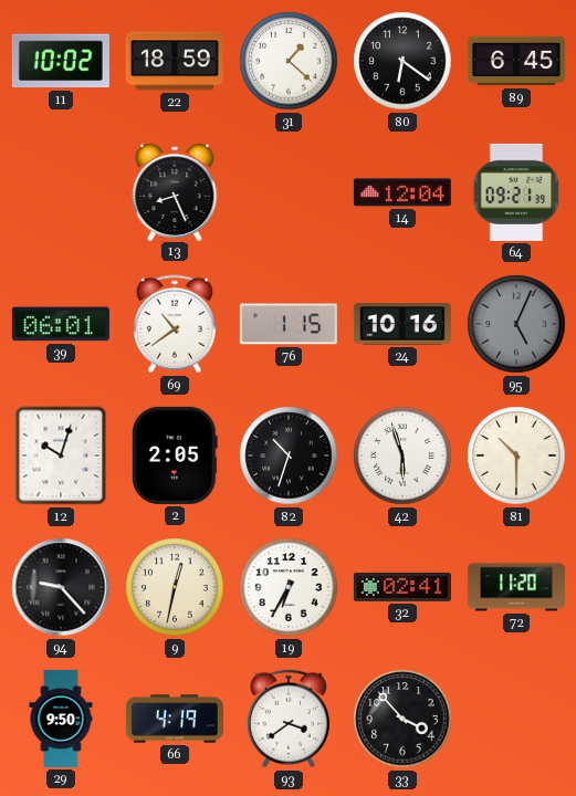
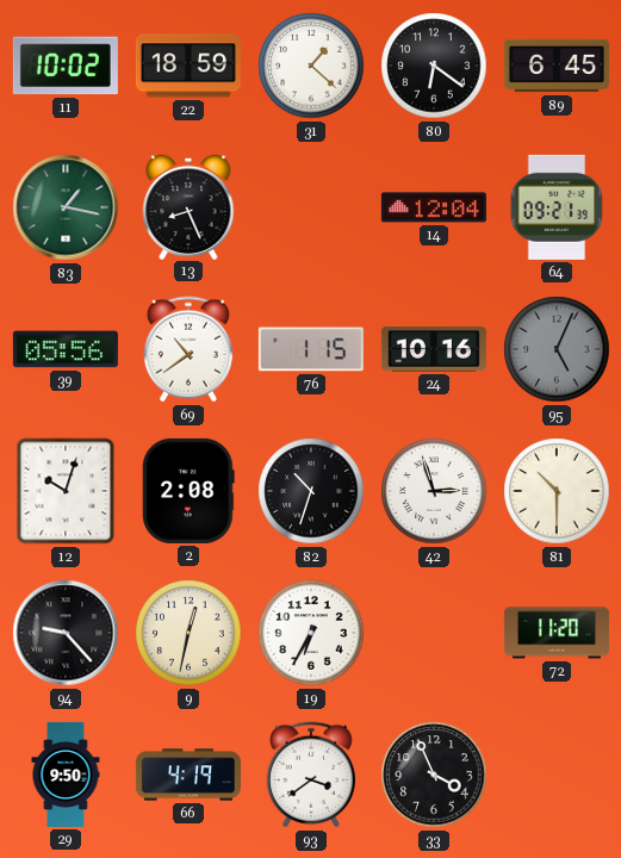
83: none -> 1:17
39: 06:01 -> 05:56
2: 2:05 -> 2:08
42: 5:57 -> 2:57
32: 02:41 -> none
33: 3:53 -> 3:56
